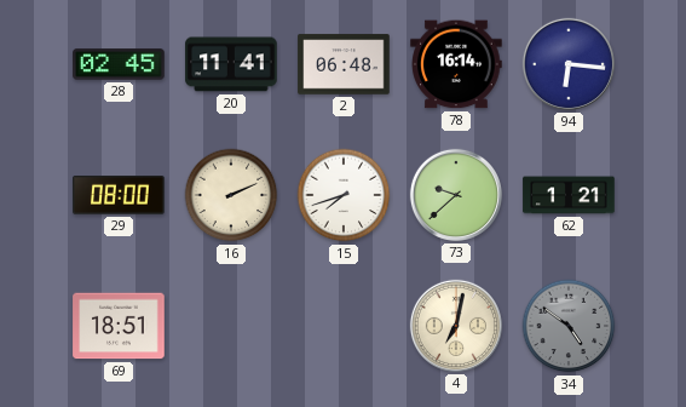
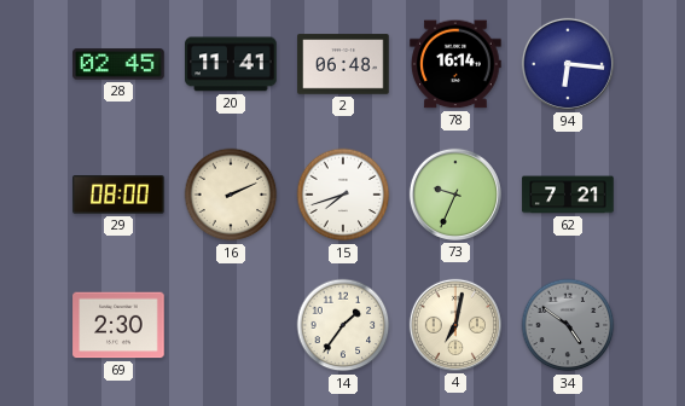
73: 9:38 -> 9:34
62: 1:21 -> 7:21
69: 18:51 -> 2:30
14: none -> 1:36
